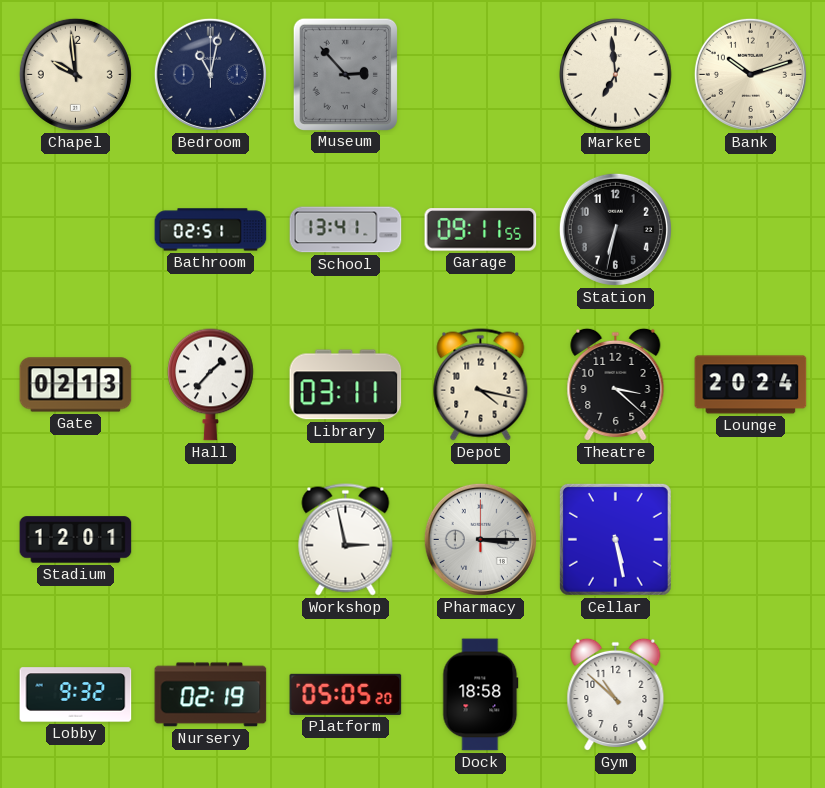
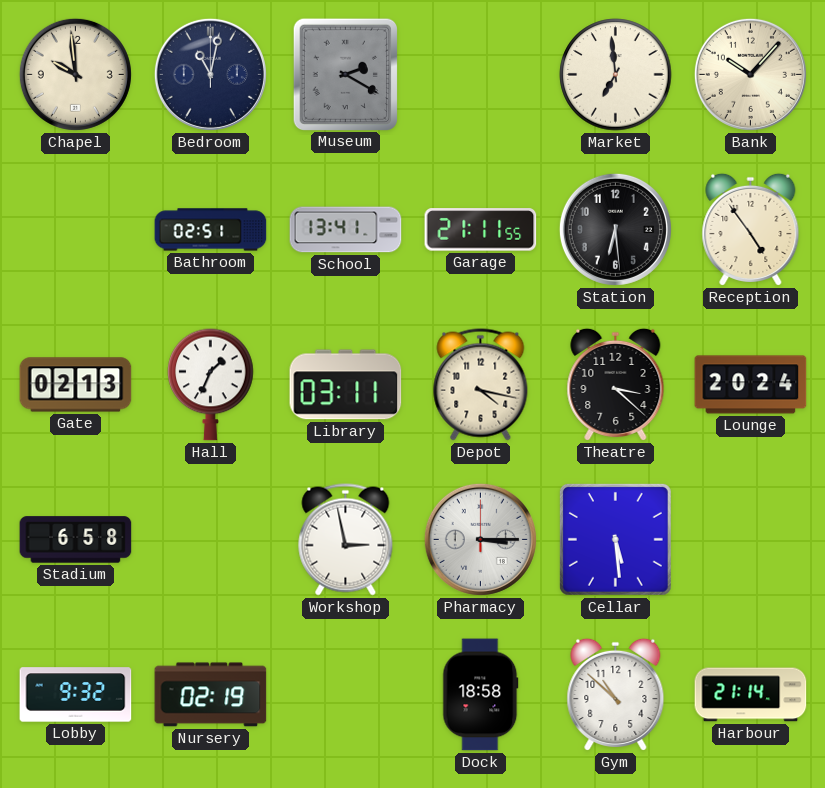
Museum: 2:53 -> 2:20
Bank: 10:12 -> 10:07
Garage: 09:11 -> 21:11
Station: 6:32 -> 6:29
Reception: none -> 4:54
Hall: 1:37 -> 1:34
Stadium: 12:01 -> 6:58
Cellar: 5:28 -> 5:29
Platform: 05:05 -> none
Harbour: none -> 21:14
